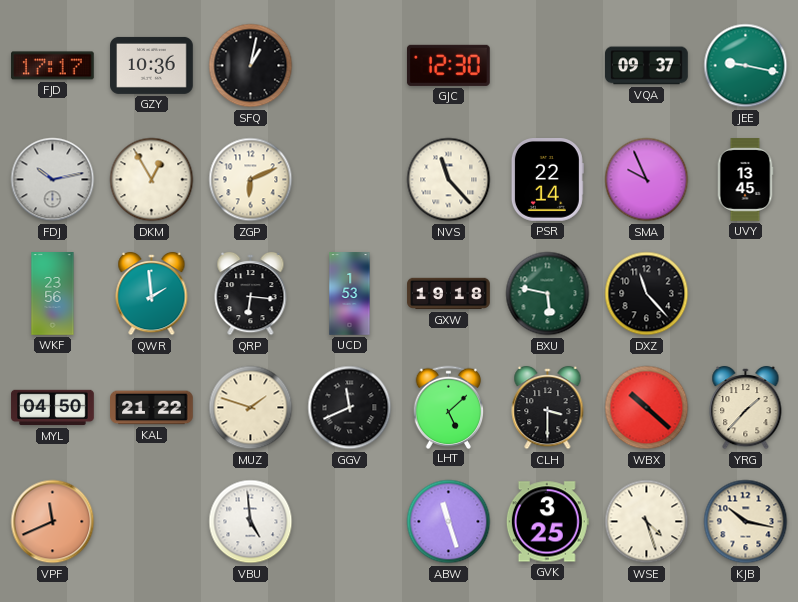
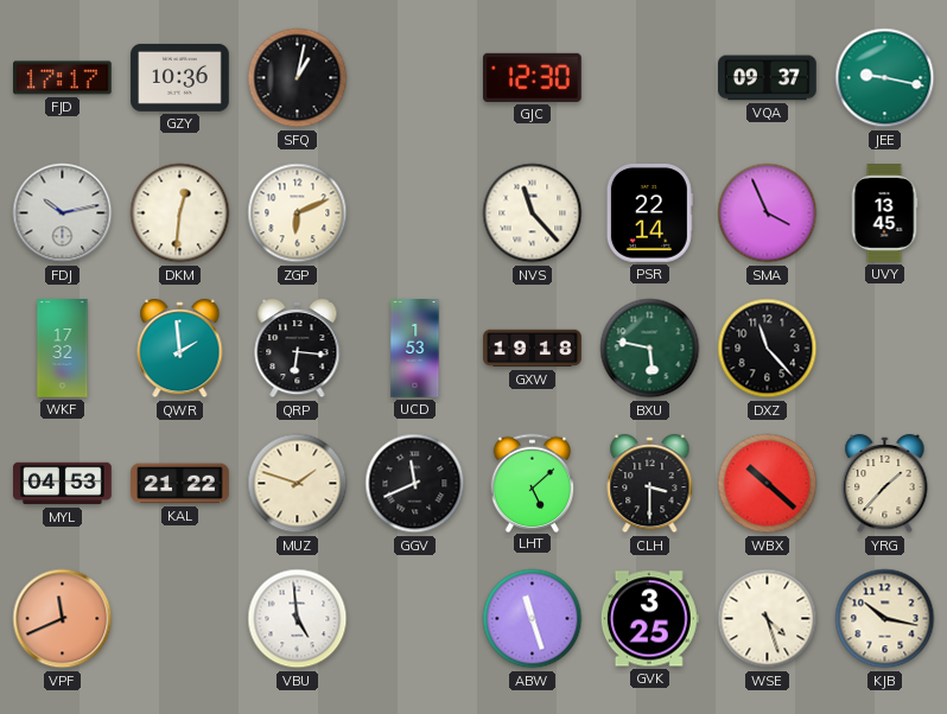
DKM: 12:55 -> 12:31
SMA: 9:56 -> 3:56
WKF: 23:56 -> 17:32
MYL: 04:50 -> 04:53
